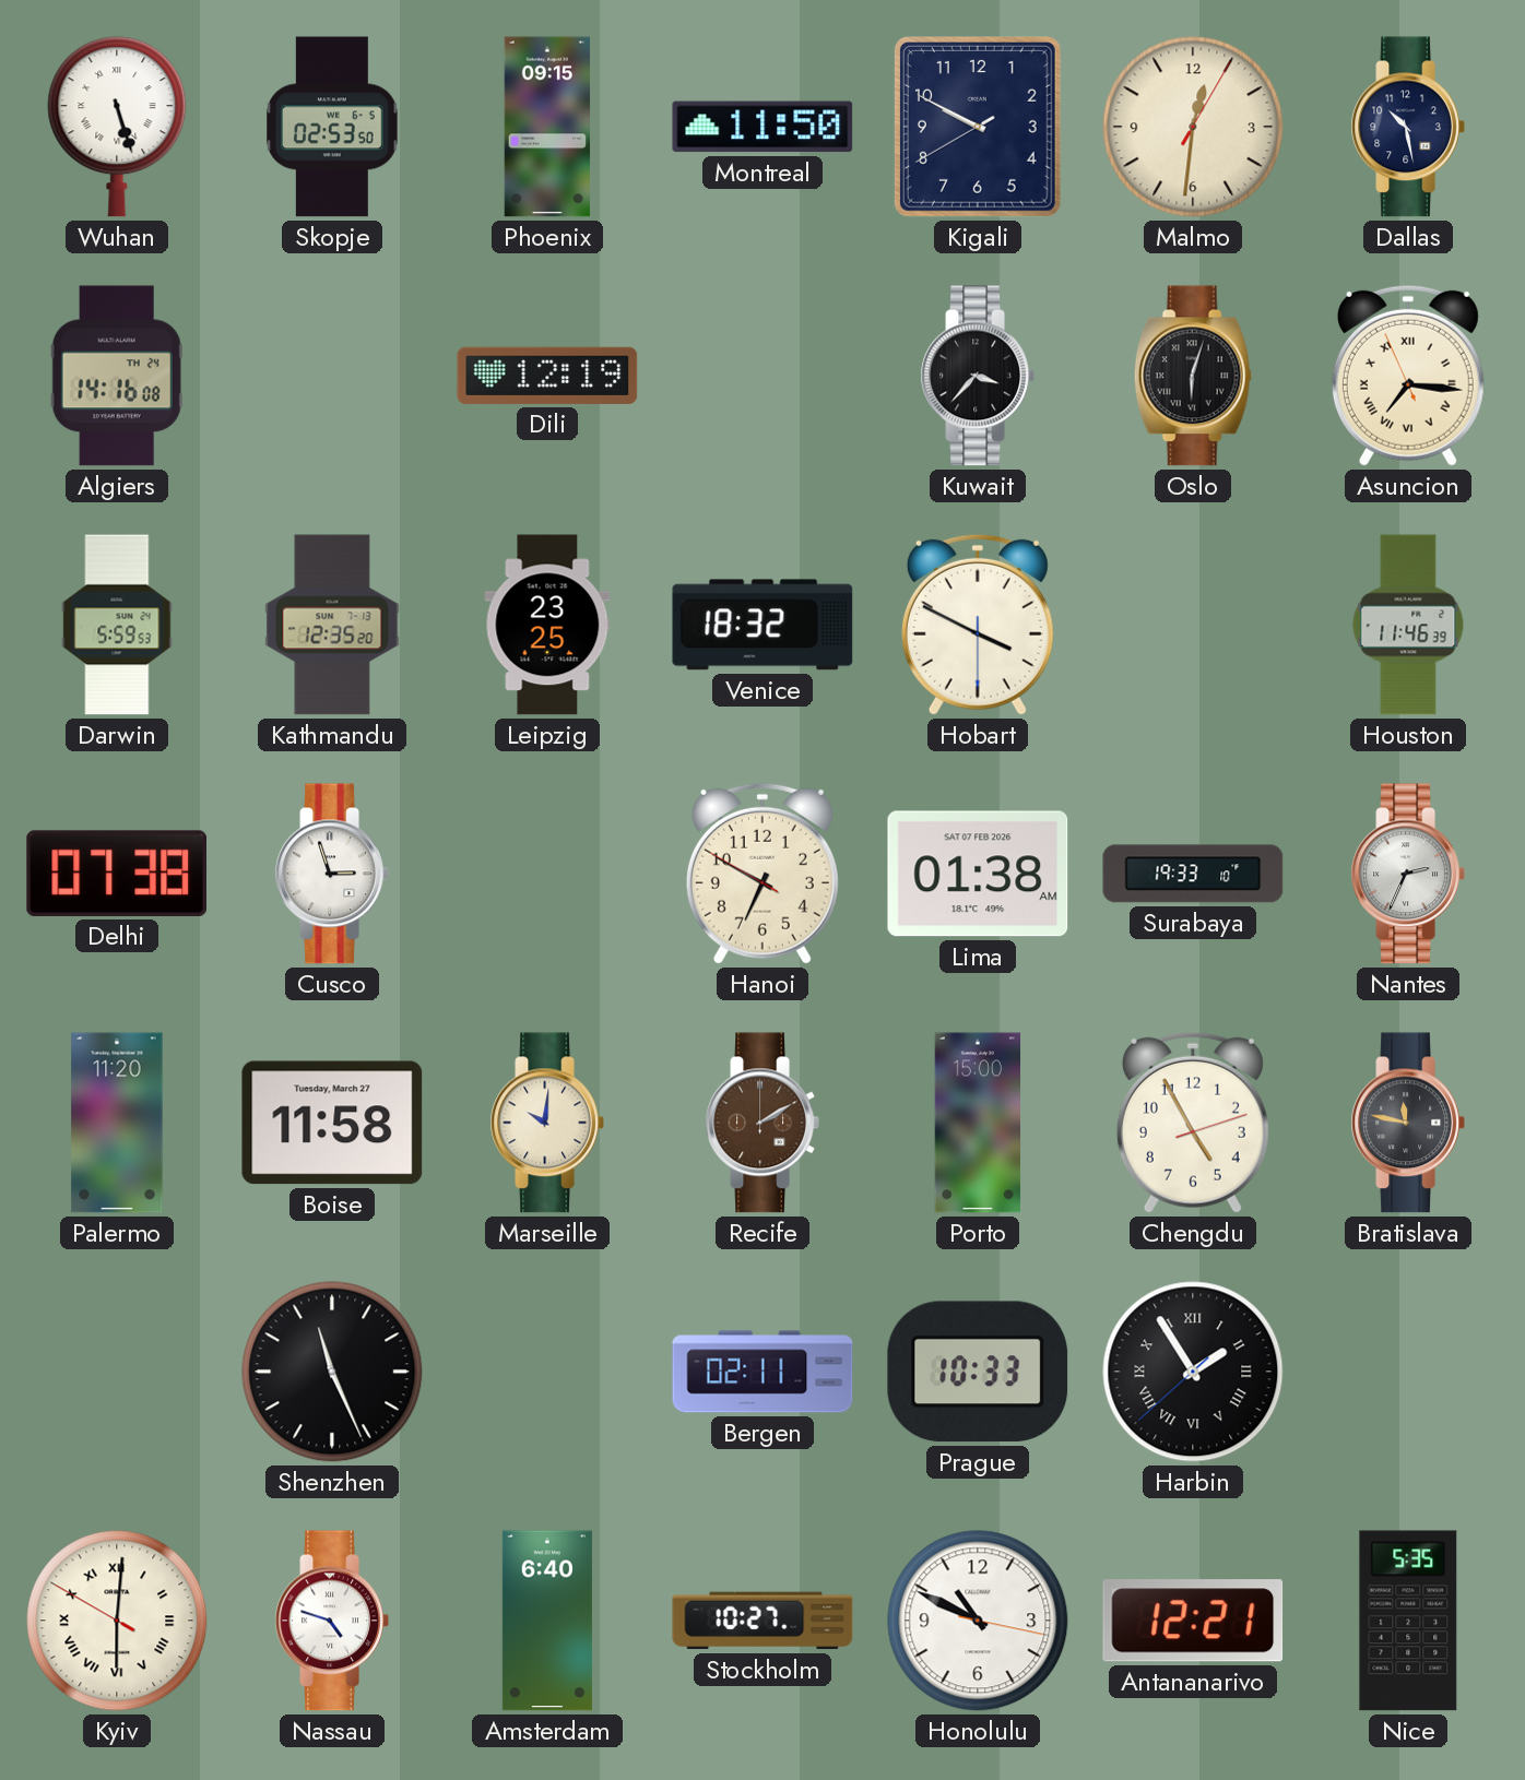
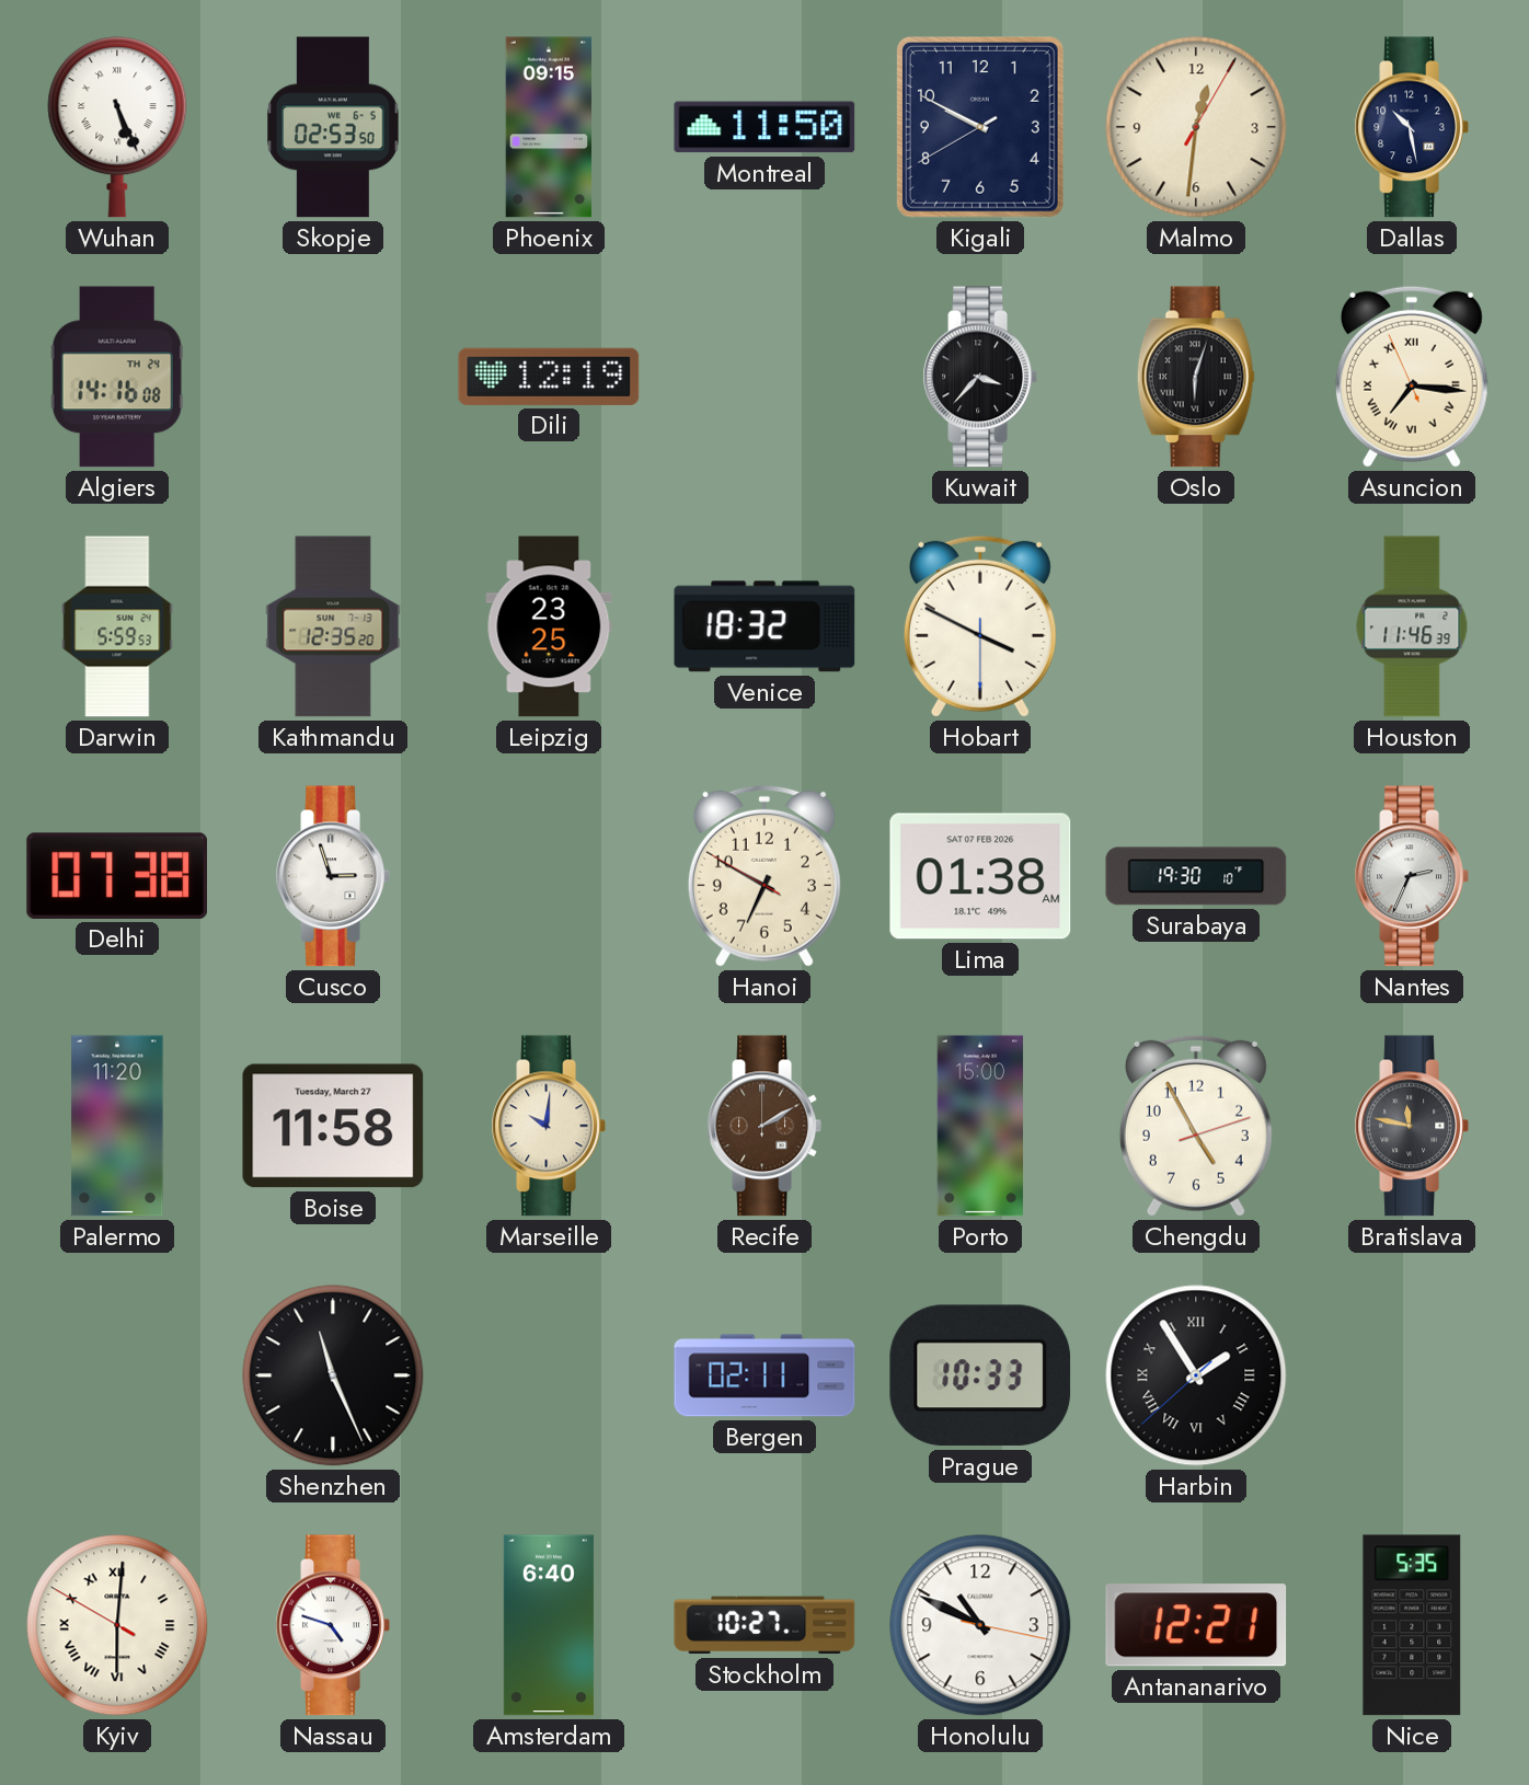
Wuhan: 5:27 -> 5:26
Surabaya: 19:33 -> 19:30
